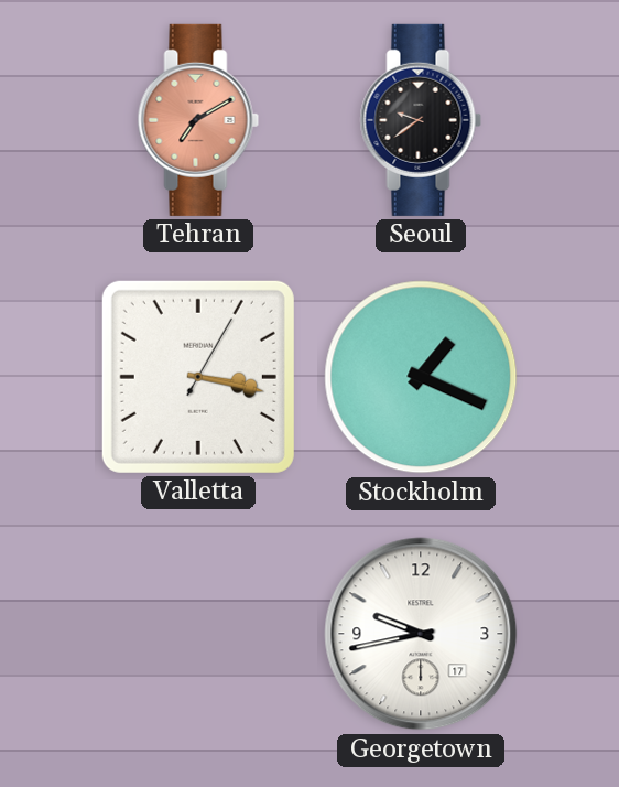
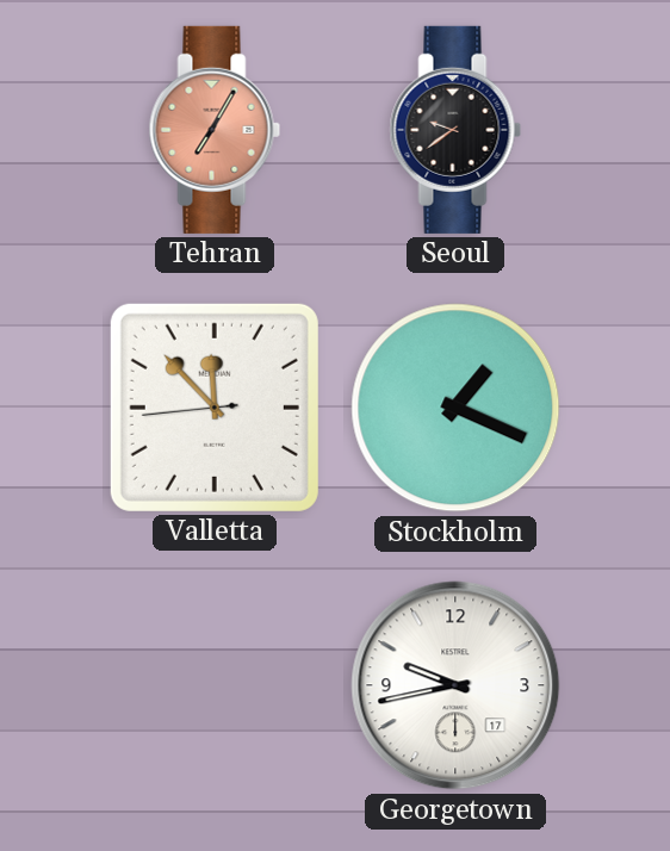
Tehran: 7:10 -> 7:05
Valletta: 3:17 -> 11:52
